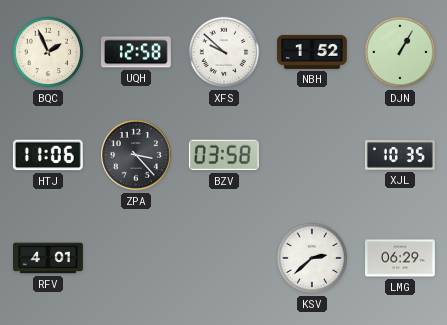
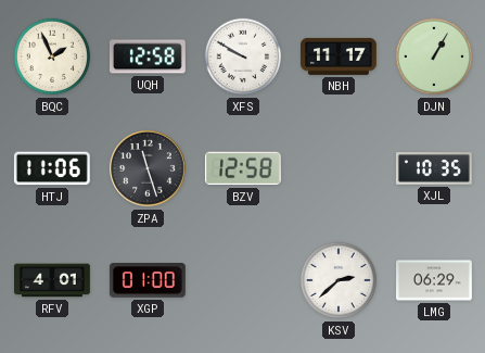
XFS: 9:52 -> 9:50
NBH: 1:52 -> 11:17
ZPA: 3:23 -> 11:27
BZV: 03:58 -> 12:58
XGP: none -> 01:00
